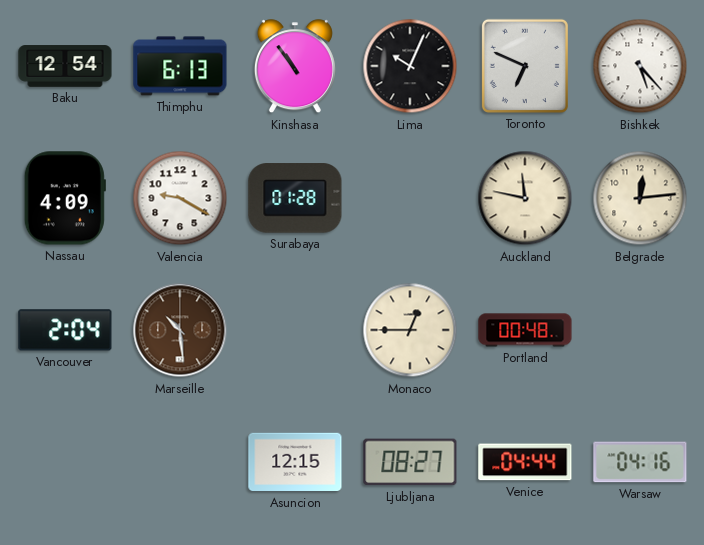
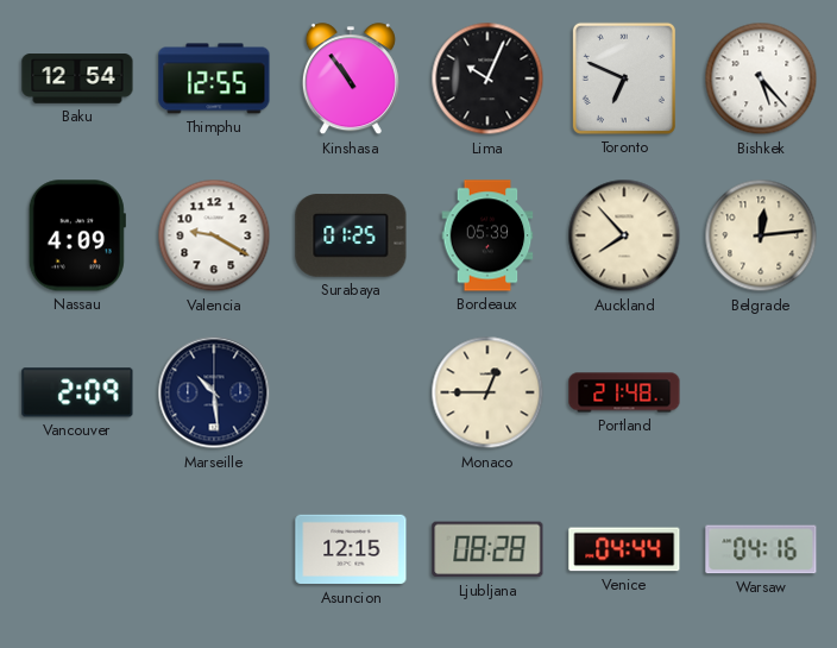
Thimphu: 6:13 -> 12:55
Surabaya: 01:28 -> 01:25
Bordeaux: none -> 05:39
Auckland: 11:47 -> 7:53
Vancouver: 2:04 -> 2:09
Marseille dial: brown -> navy
Portland: 00:48 -> 21:48
Ljubljana: 08:27 -> 08:28
